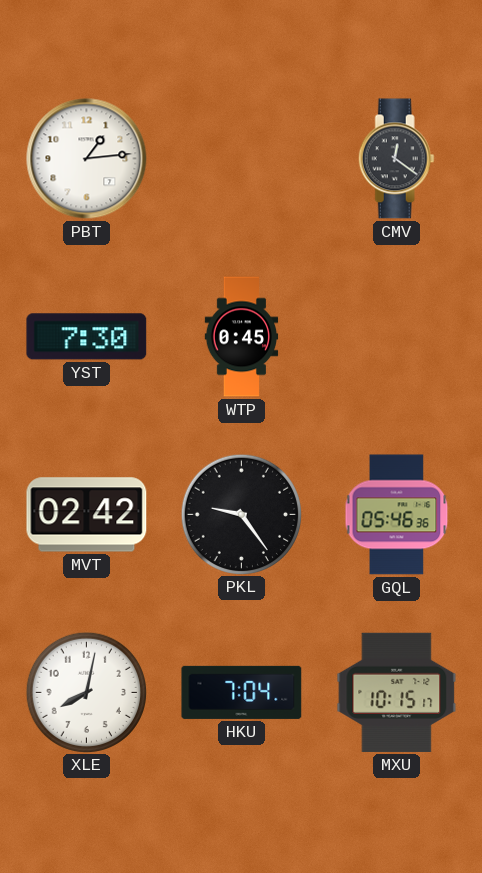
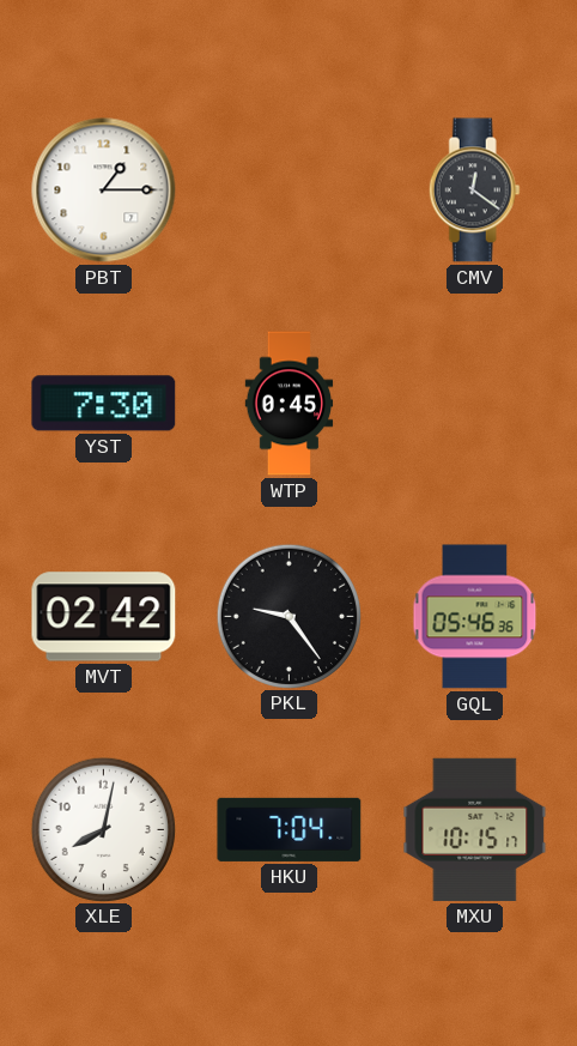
PBT: 1:14 -> 1:15
